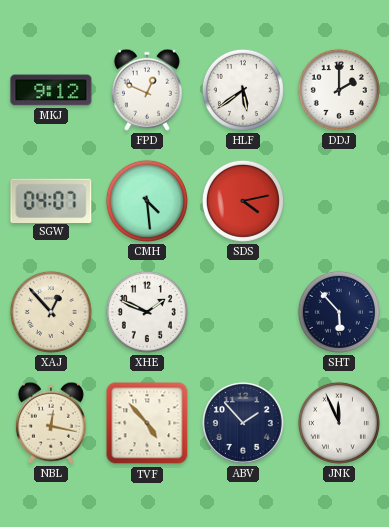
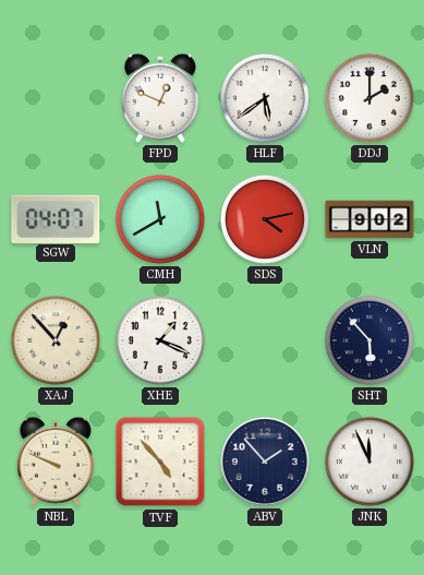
MKJ: 9:12 -> none
CMH: 4:29 -> 11:40
VLN: none -> 9:02
XHE: 1:49 -> 1:19
NBL: 12:17 -> 9:49
